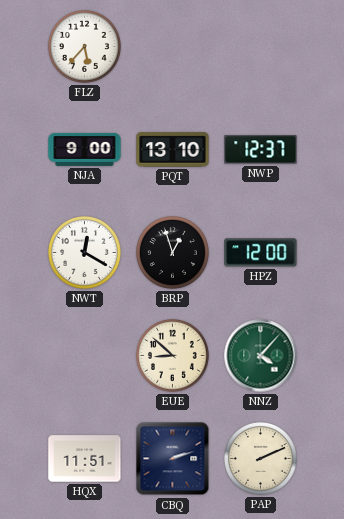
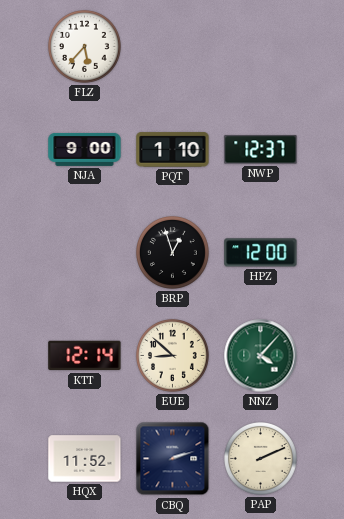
PQT: 13:10 -> 1:10
NWT: 12:20 -> none
KTT: none -> 12:14
HQX: 11:51 -> 11:52
